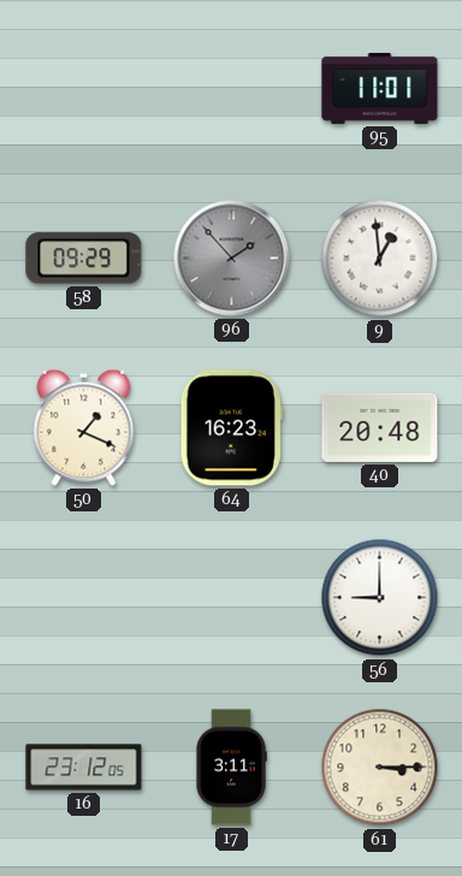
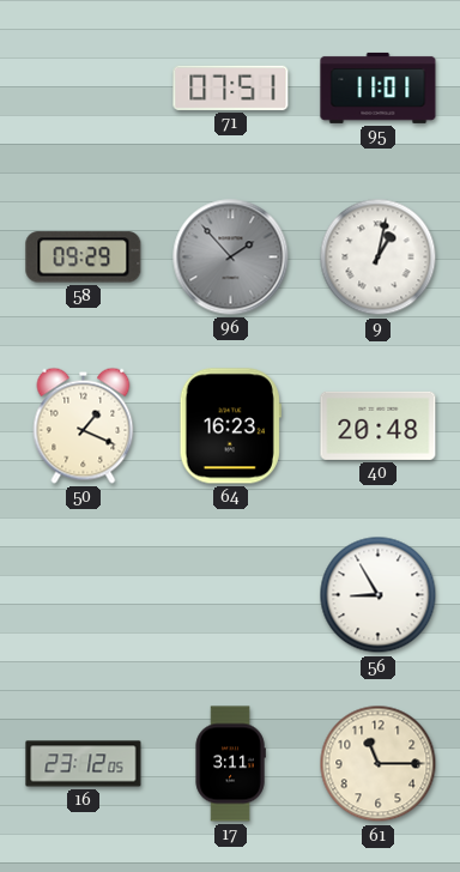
71: none -> 07:51
9: 12:59 -> 1:02
56: 9:00 -> 8:55
61: 3:15 -> 11:15
